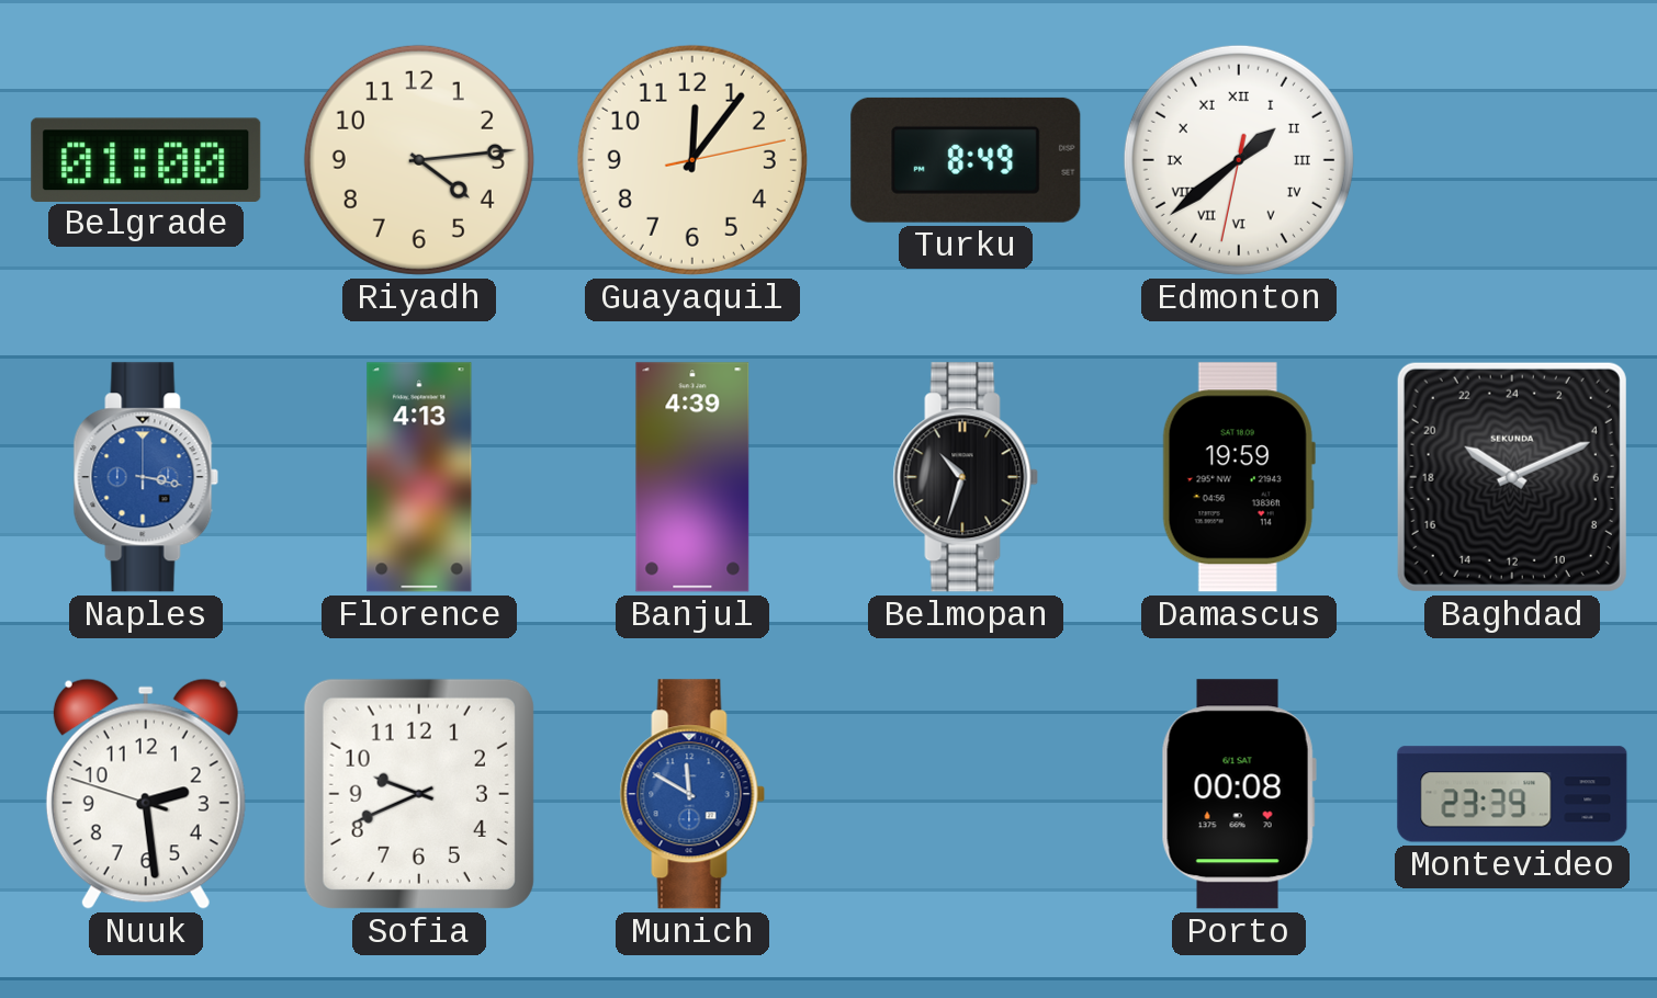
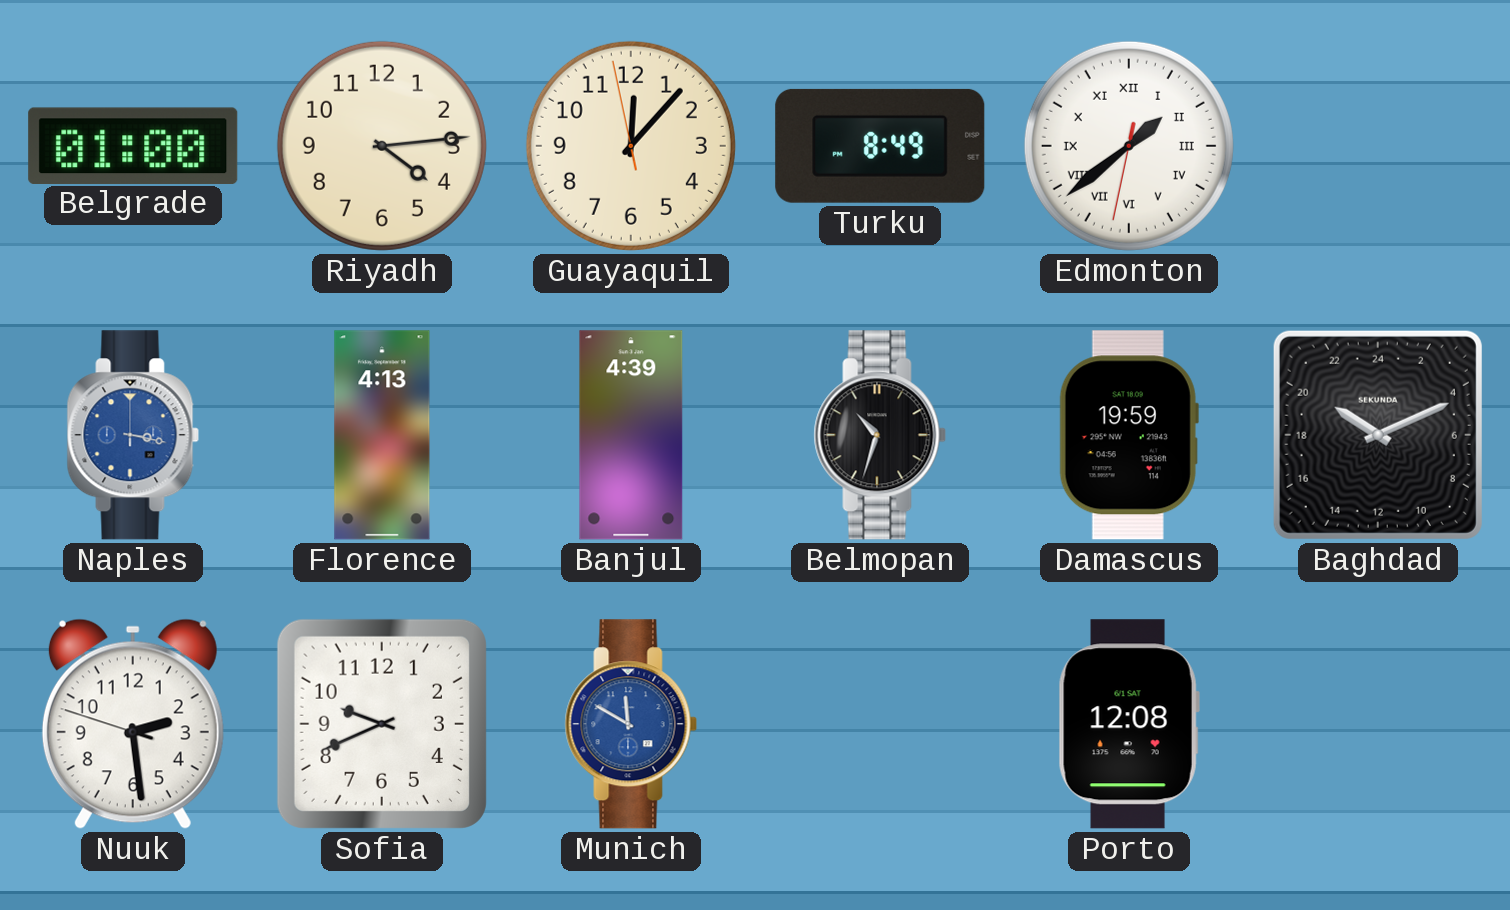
Guayaquil: 12:06:13 -> 12:06:58
Porto: 00:08 -> 12:08
Montevideo: 23:39 -> none
